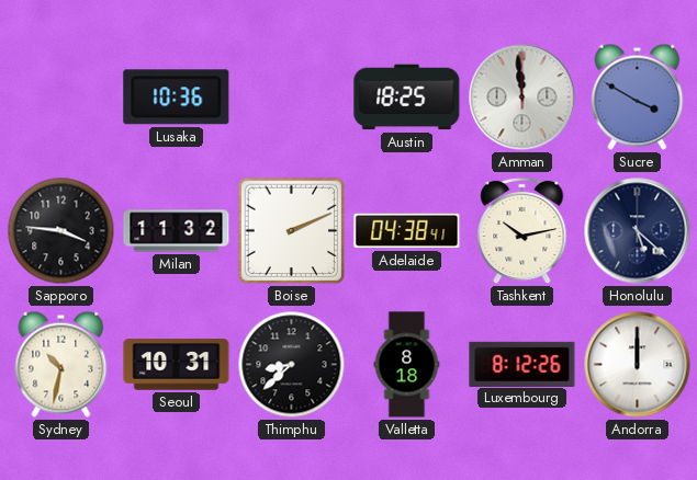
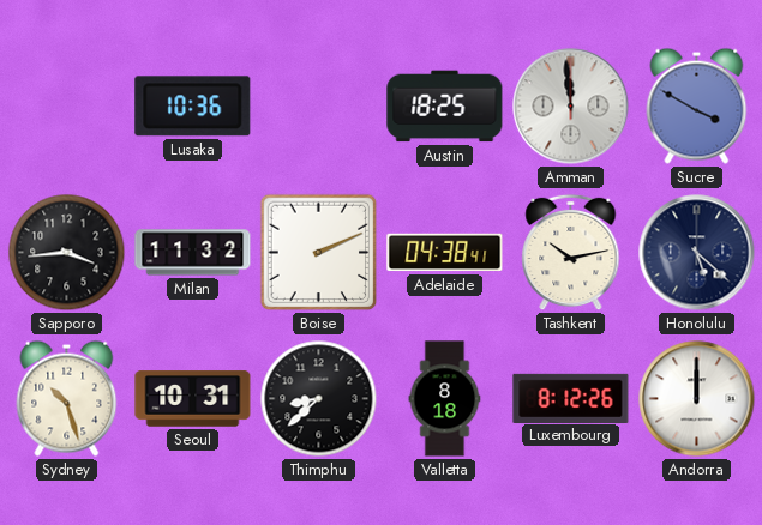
Sapporo: 3:46 -> 3:44
Sydney: 10:32 -> 10:27
